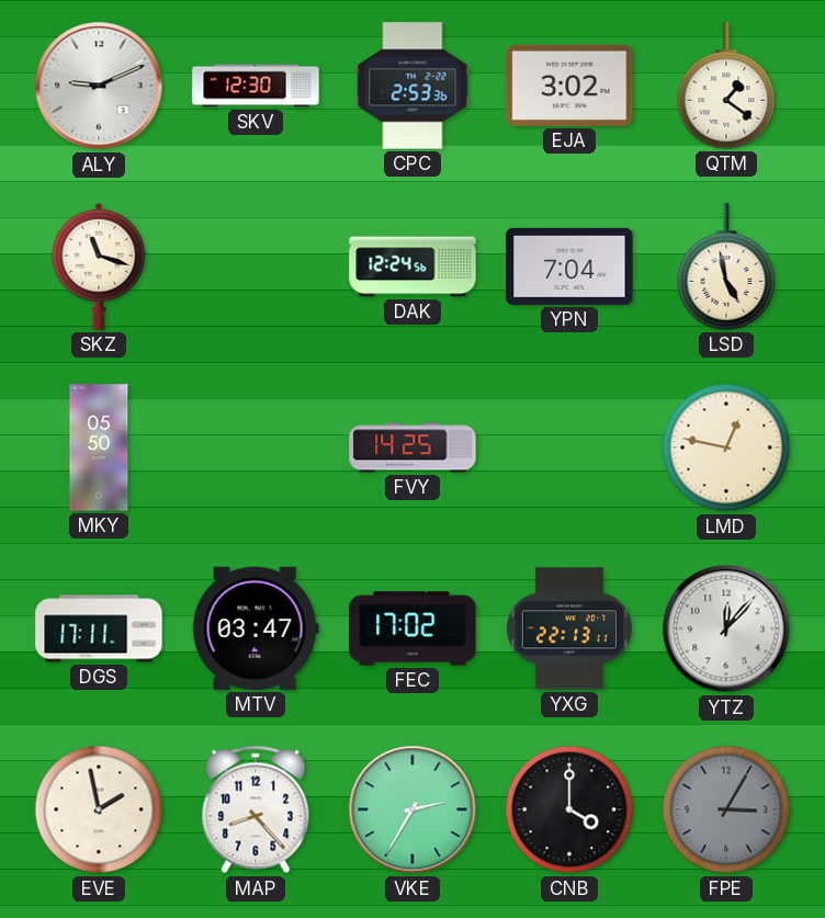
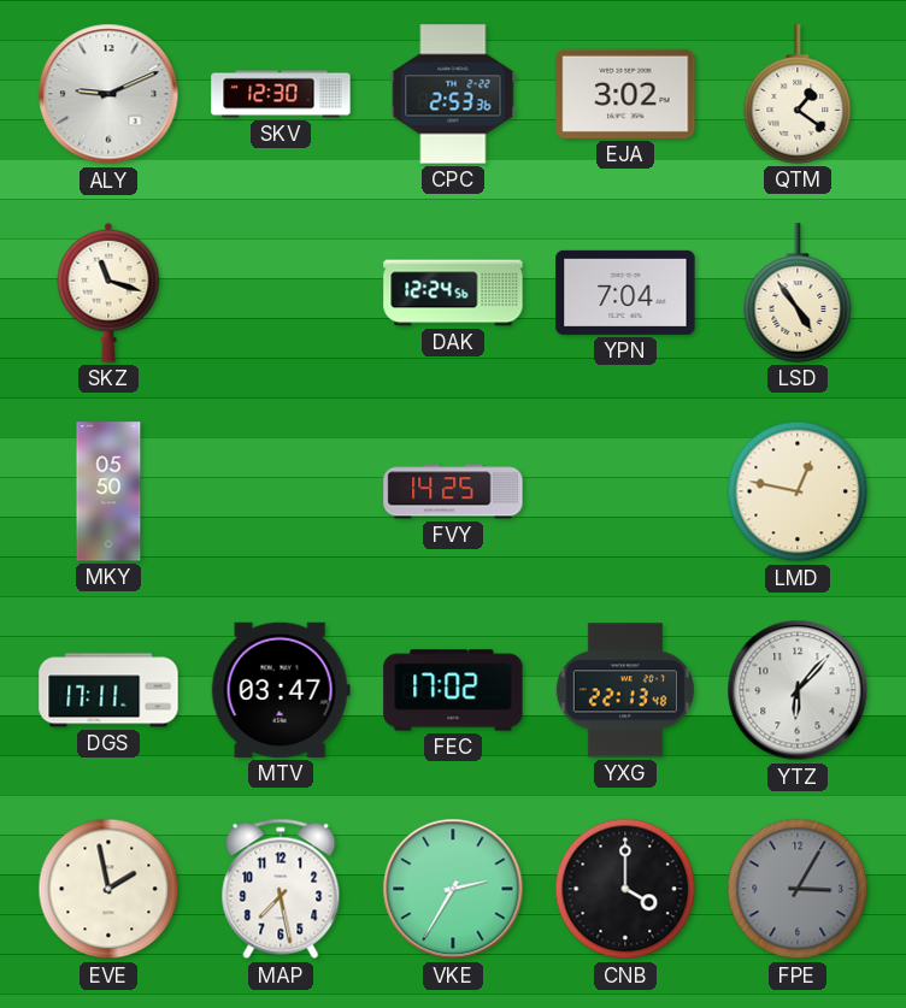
LSD: 4:58 -> 4:54
YXG: 22:13:11 -> 22:13:48
YTZ: 12:07 -> 6:07
MAP: 8:23 -> 7:28
